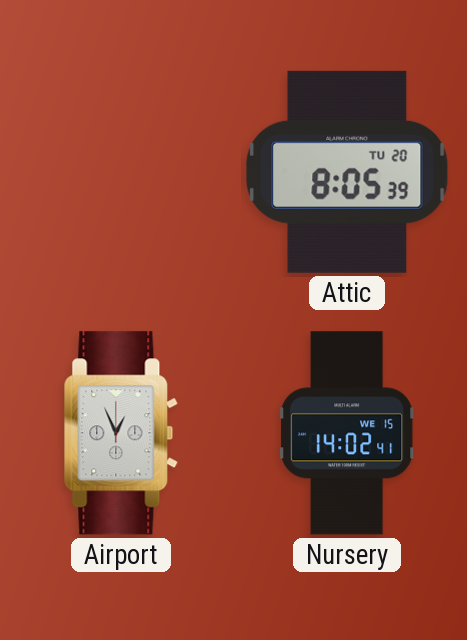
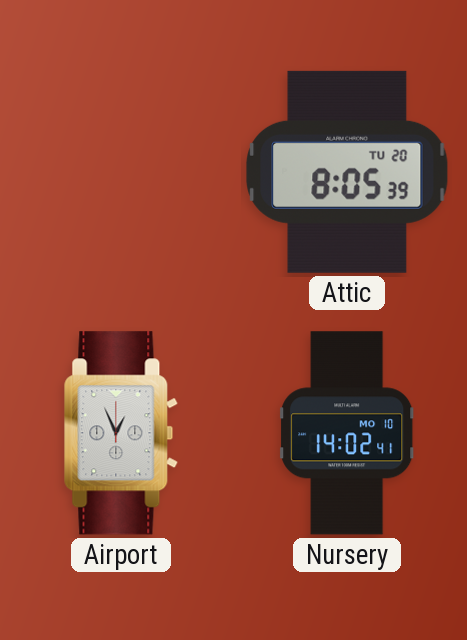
Nursery date: WE 15 -> MO 10
